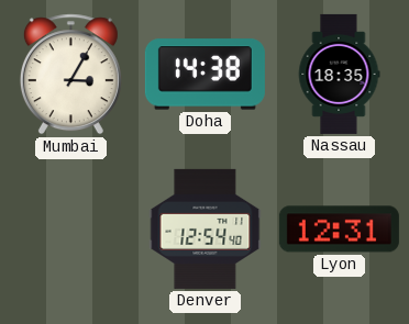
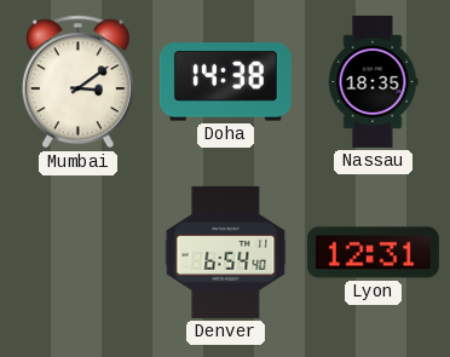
Mumbai: 3:05 -> 3:09
Denver: 12:54 -> 6:54
